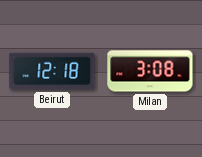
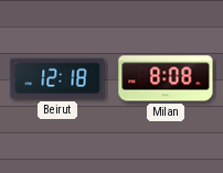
Milan: 3:08 -> 8:08
